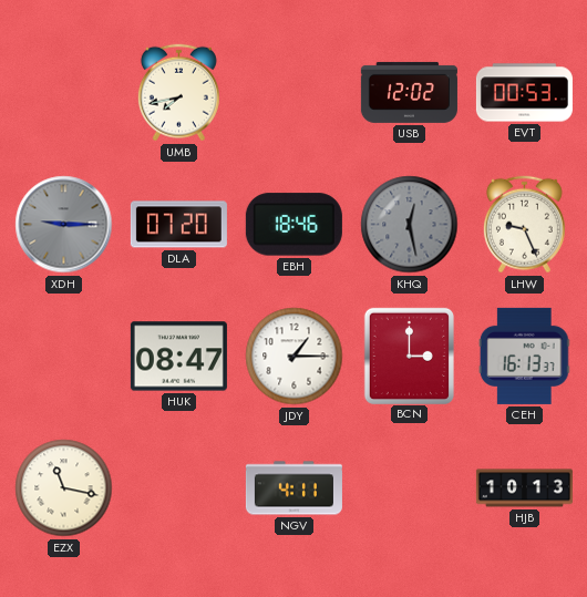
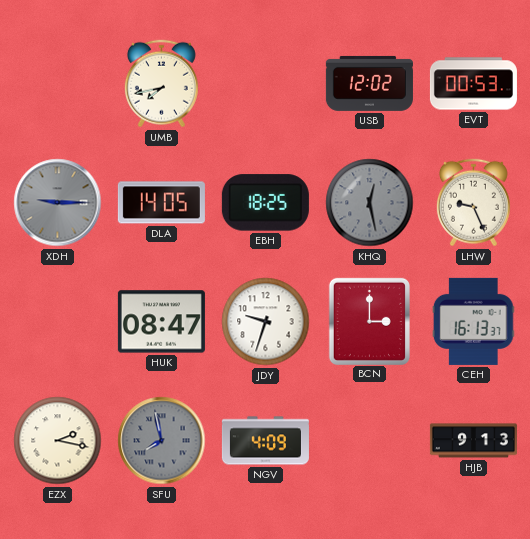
DLA: 07:20 -> 14:05
EBH: 18:46 -> 18:25
JDY: 1:15 -> 9:33
EZX: 11:17 -> 2:17
SFU: none -> 7:58
NGV: 4:11 -> 4:09
HJB: 10:13 -> 9:13
